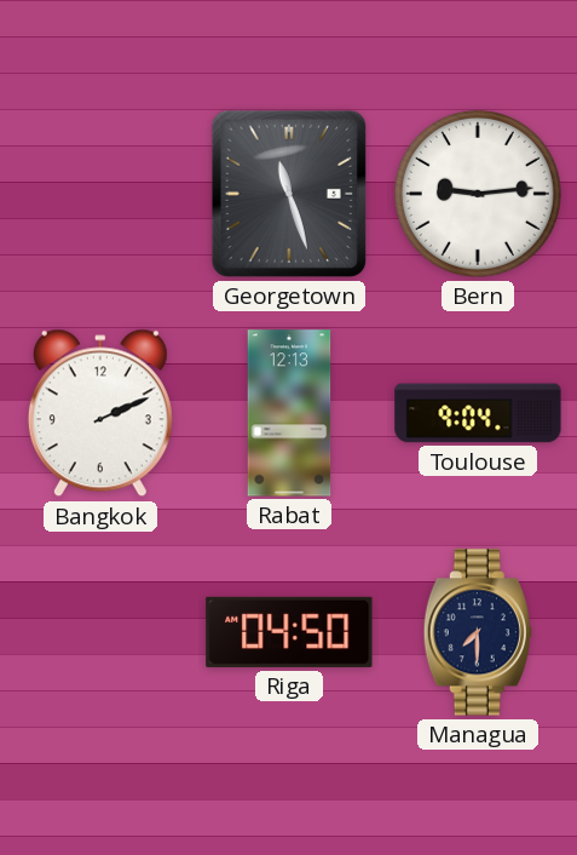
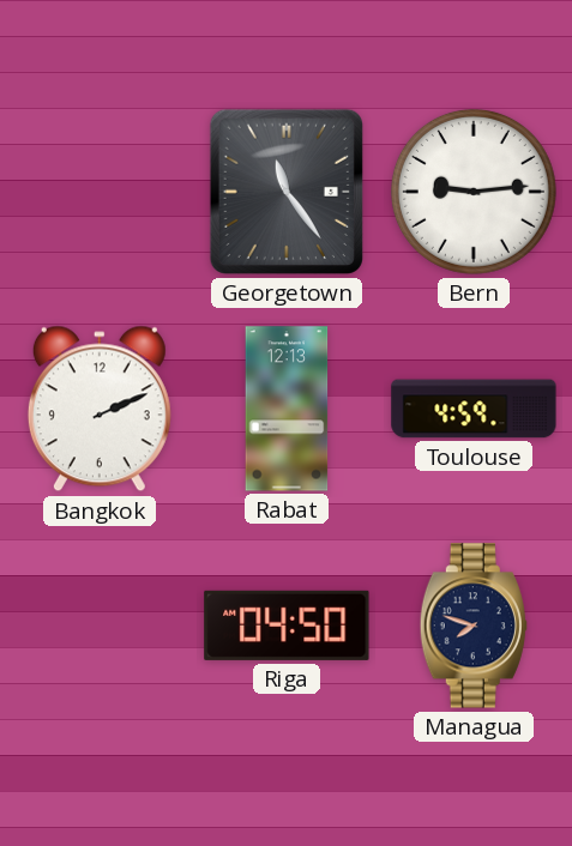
Georgetown: 11:27 -> 11:24
Toulouse: 9:04 -> 4:59
Managua: 7:30 -> 7:48
